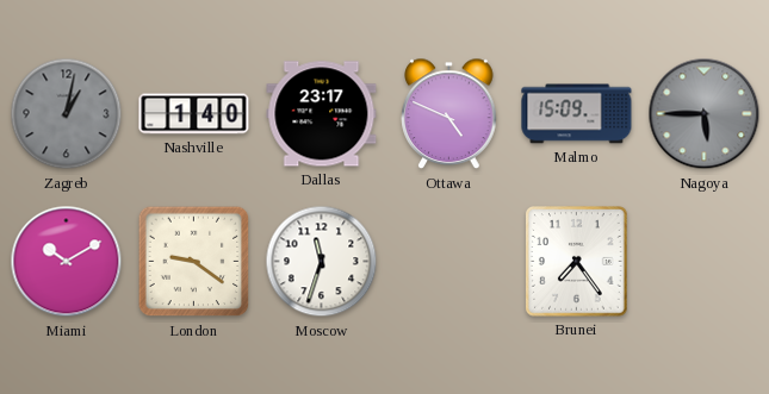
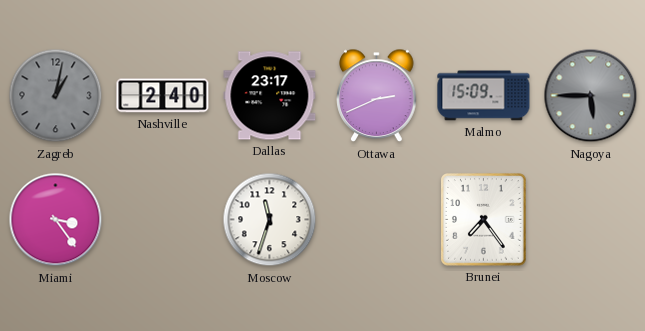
Nashville: 1:40 -> 2:40
Ottawa: 4:49 -> 2:41
Miami: 10:10 -> 3:24
London: 9:21 -> none
